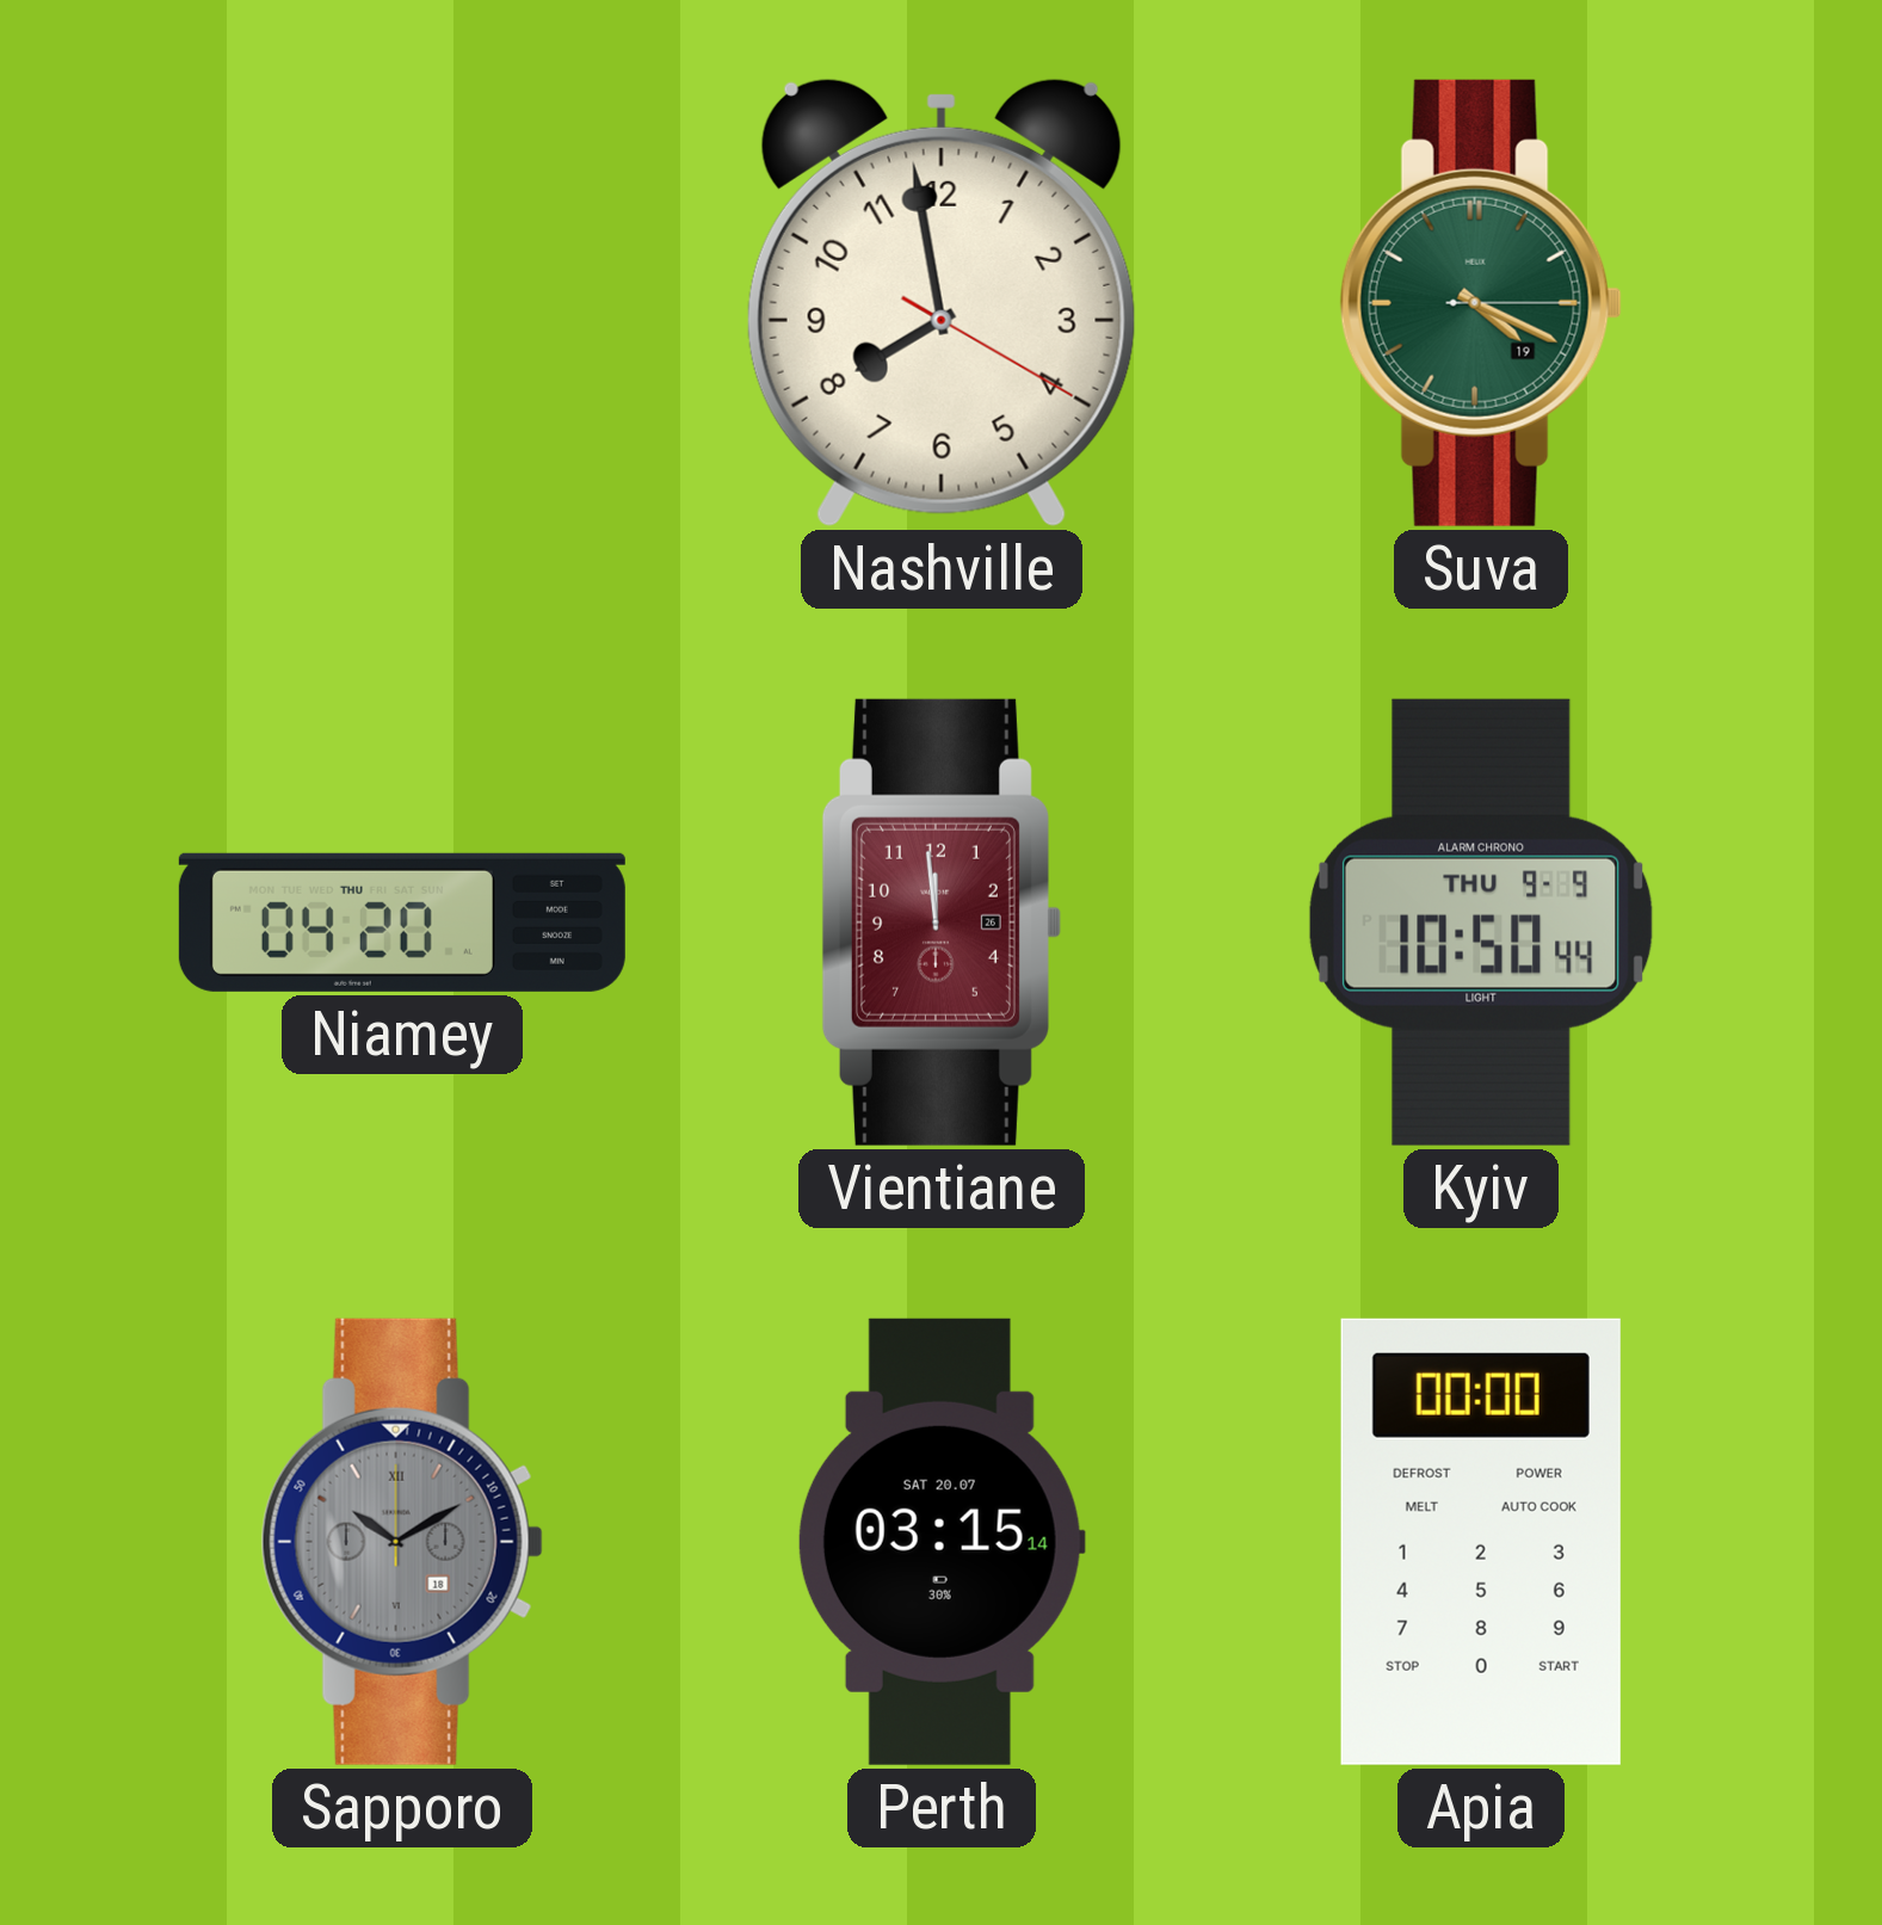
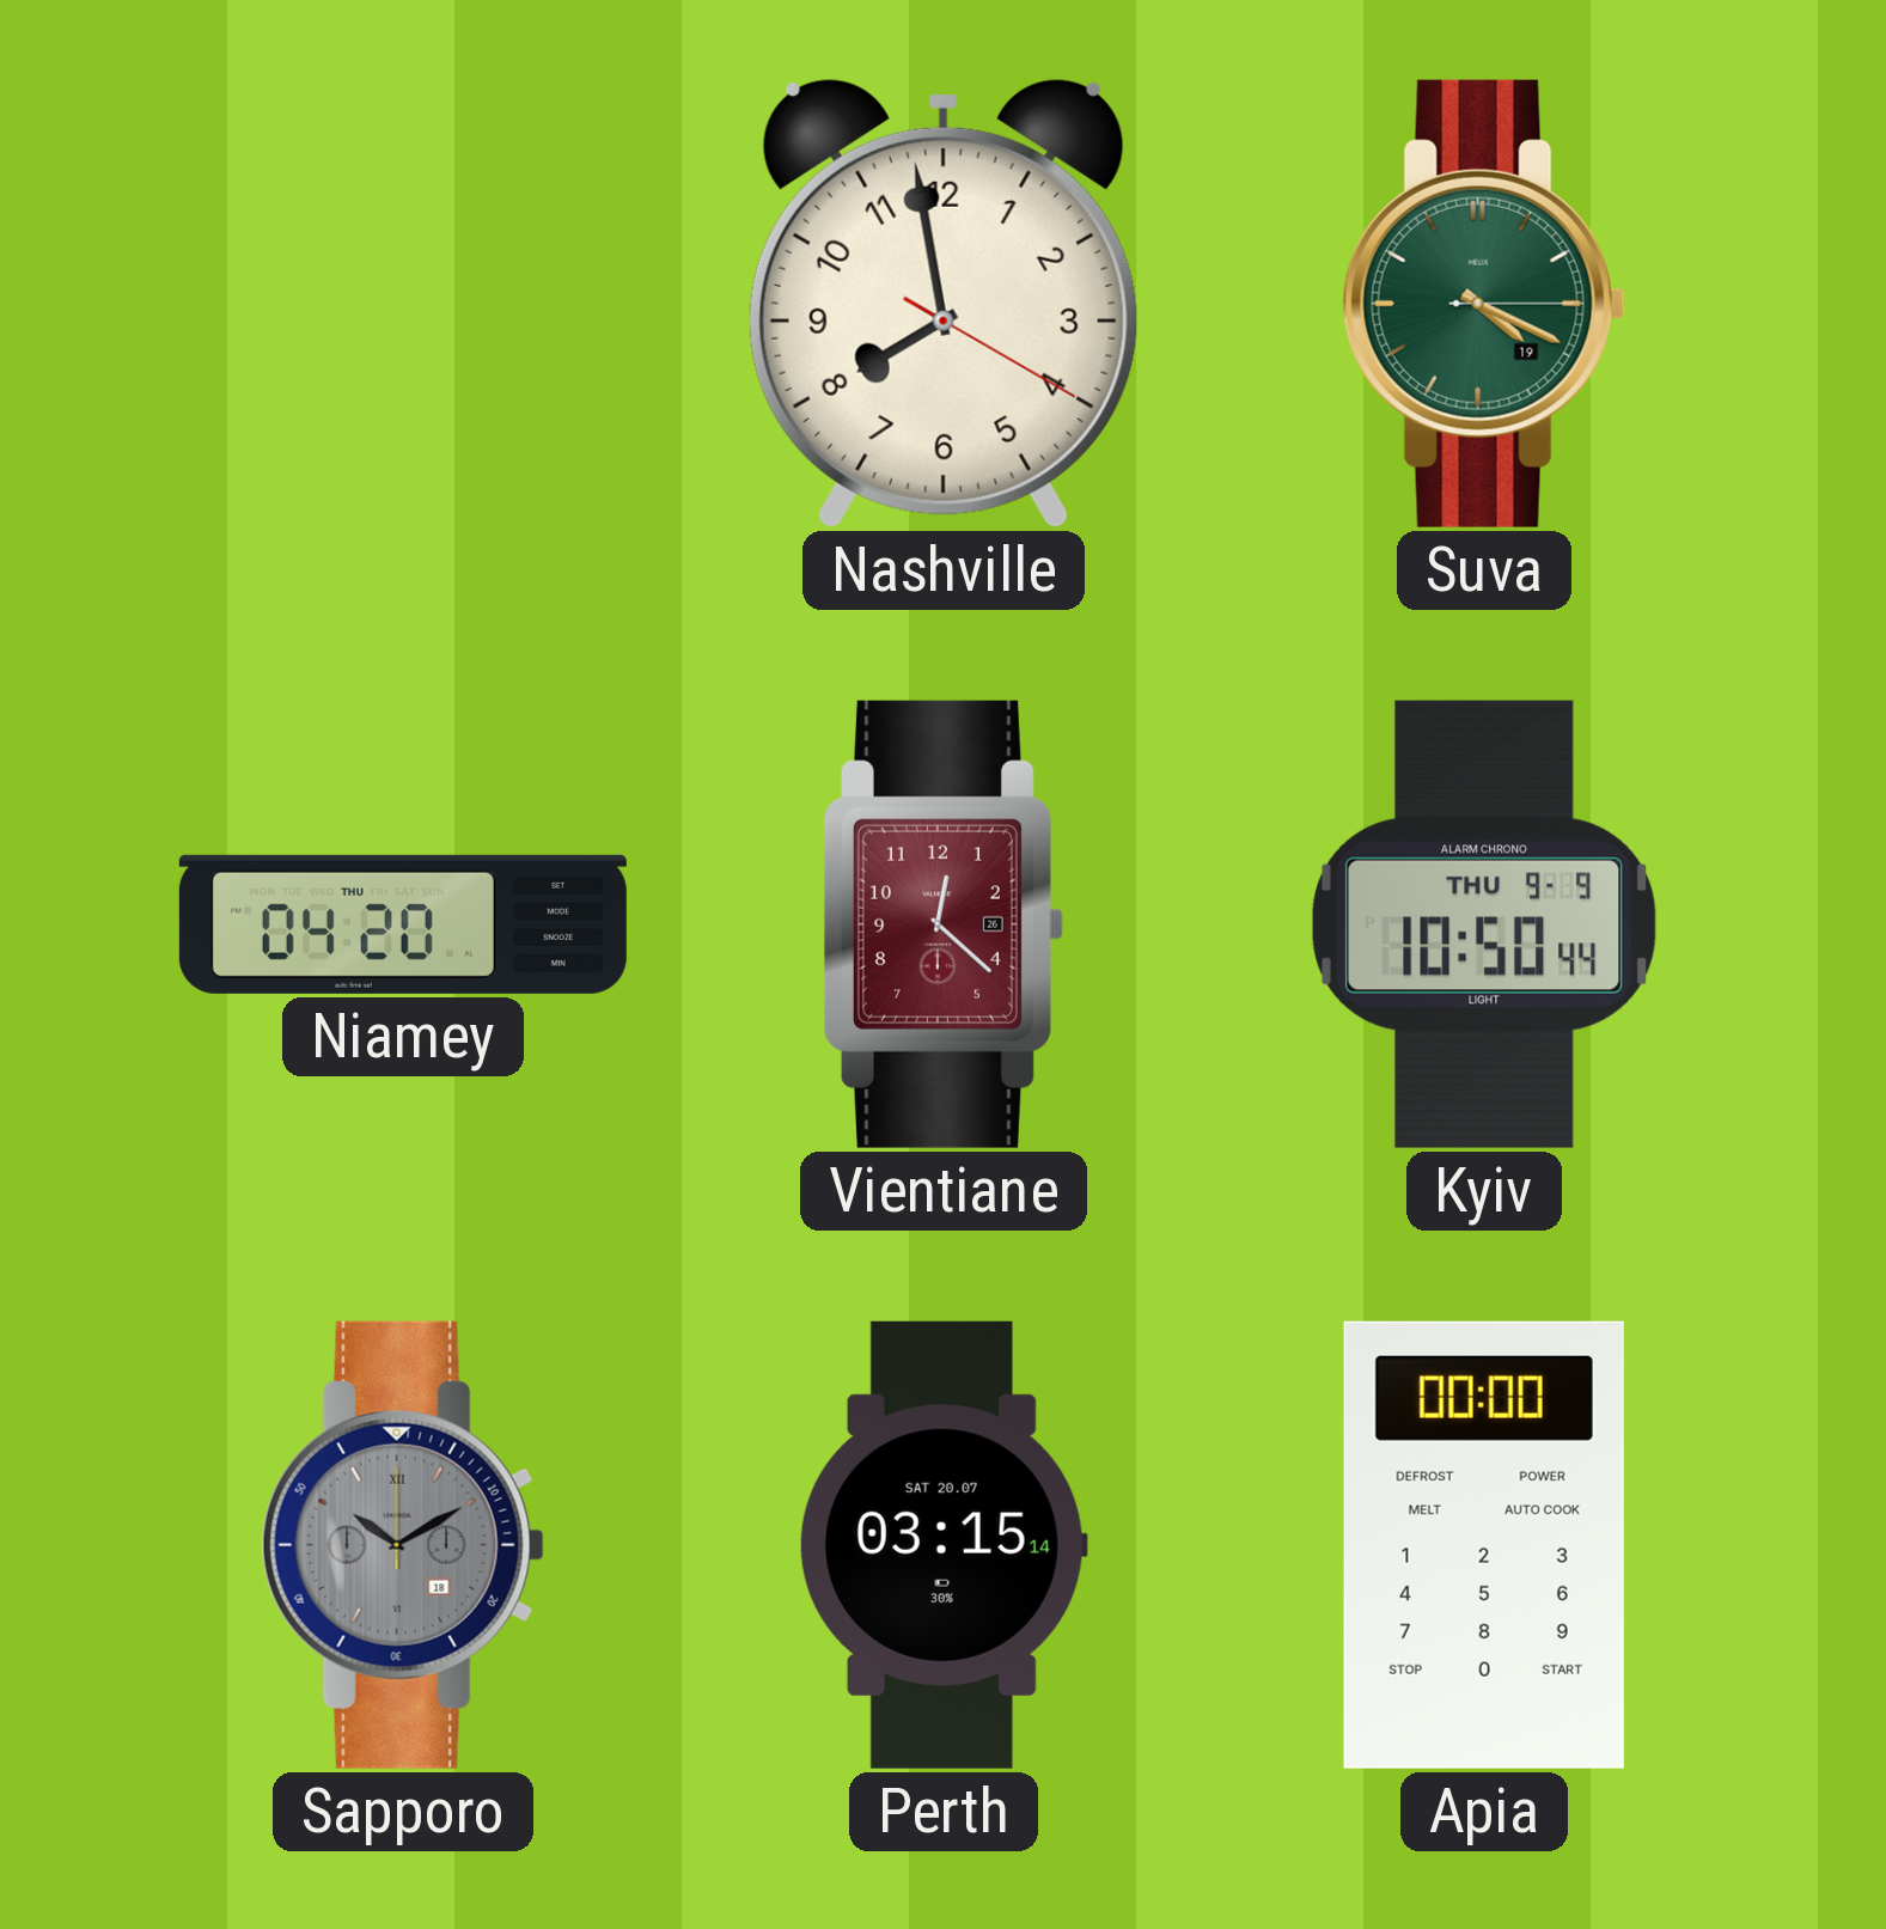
Vientiane: 11:59 -> 12:22
